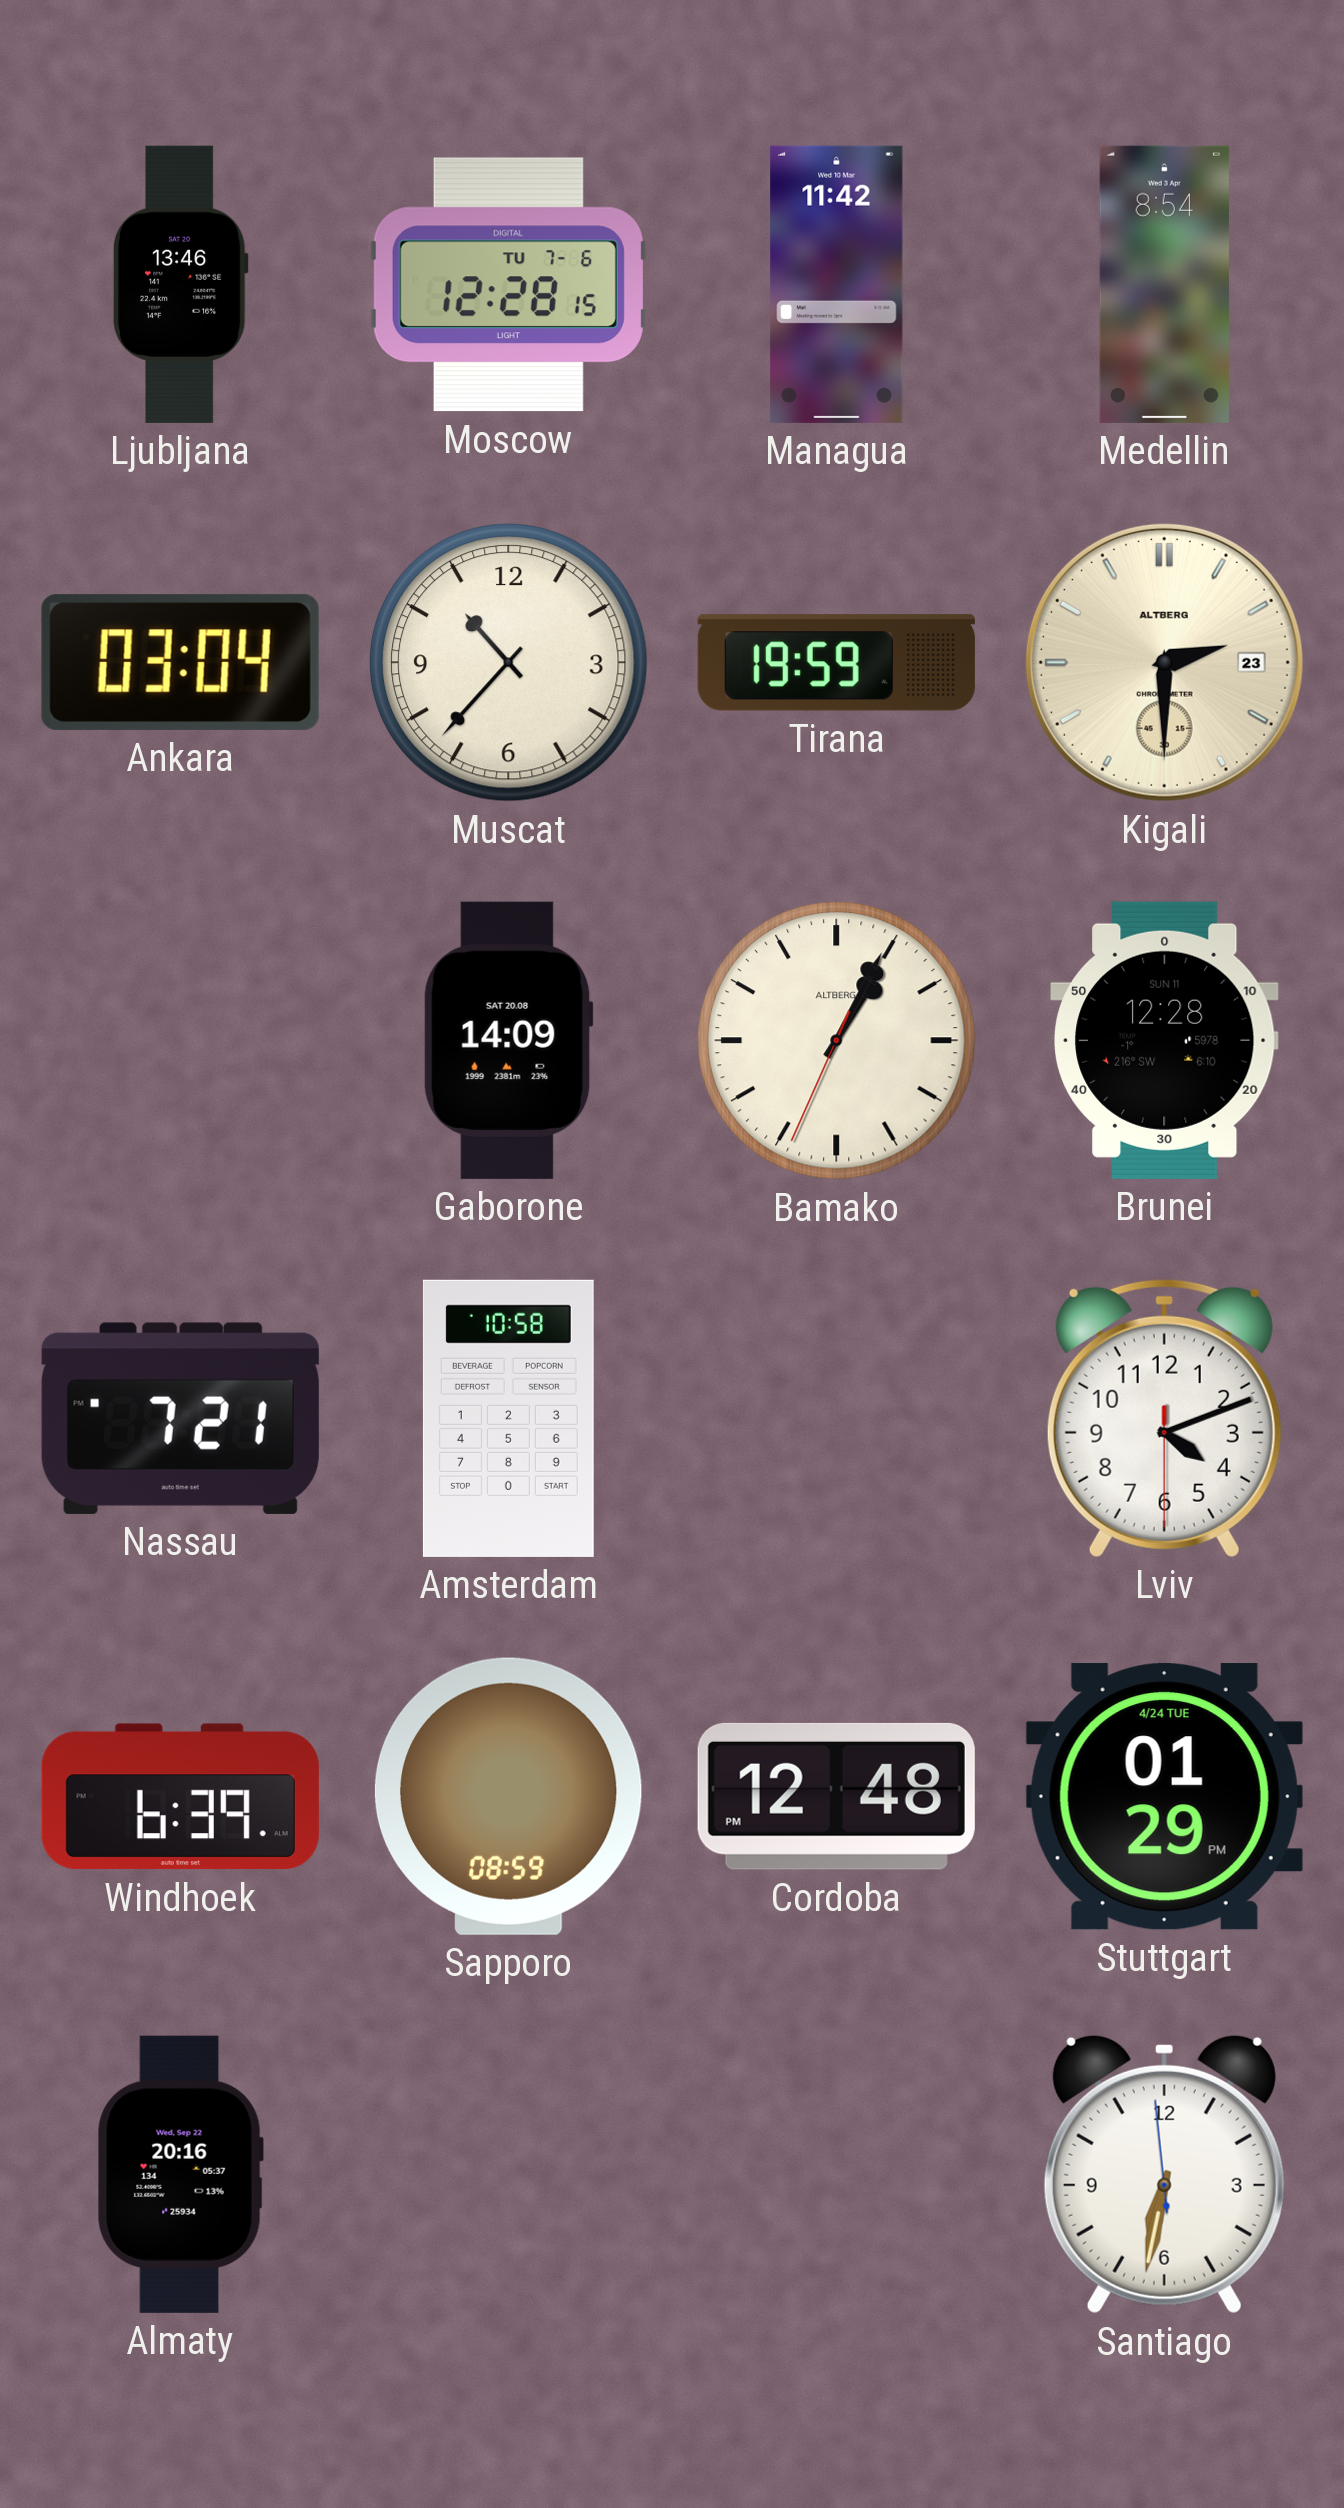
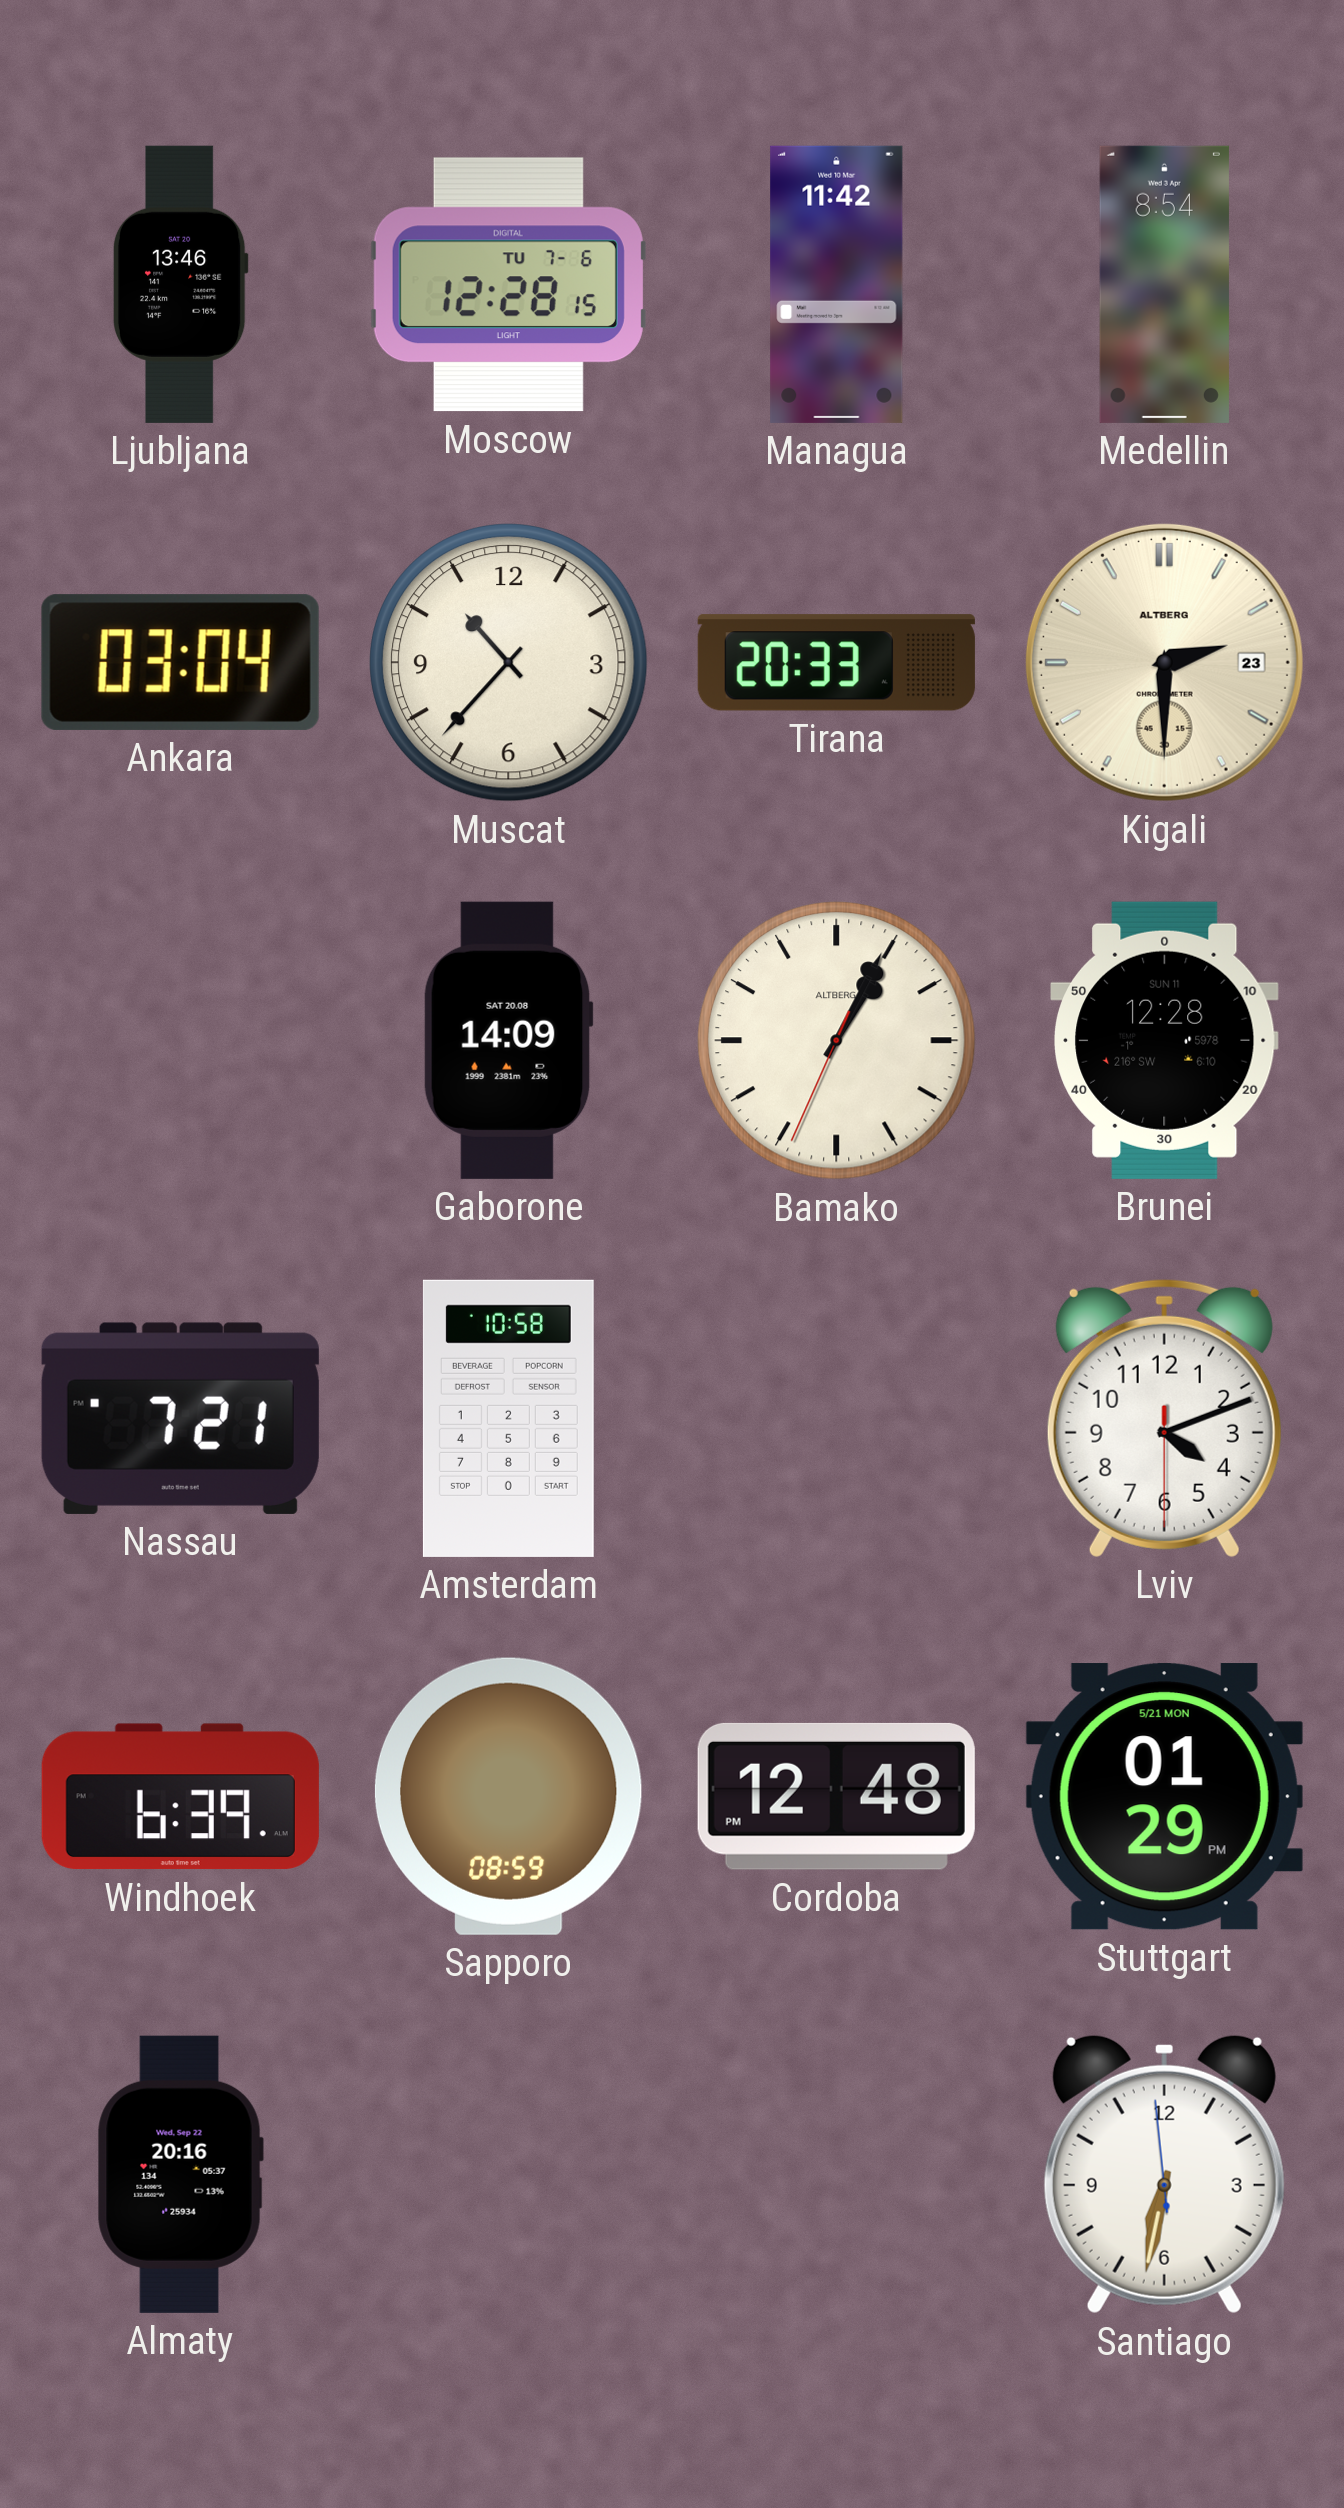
Tirana: 19:59 -> 20:33
Stuttgart date: 4/24 TUE -> 5/21 MON
